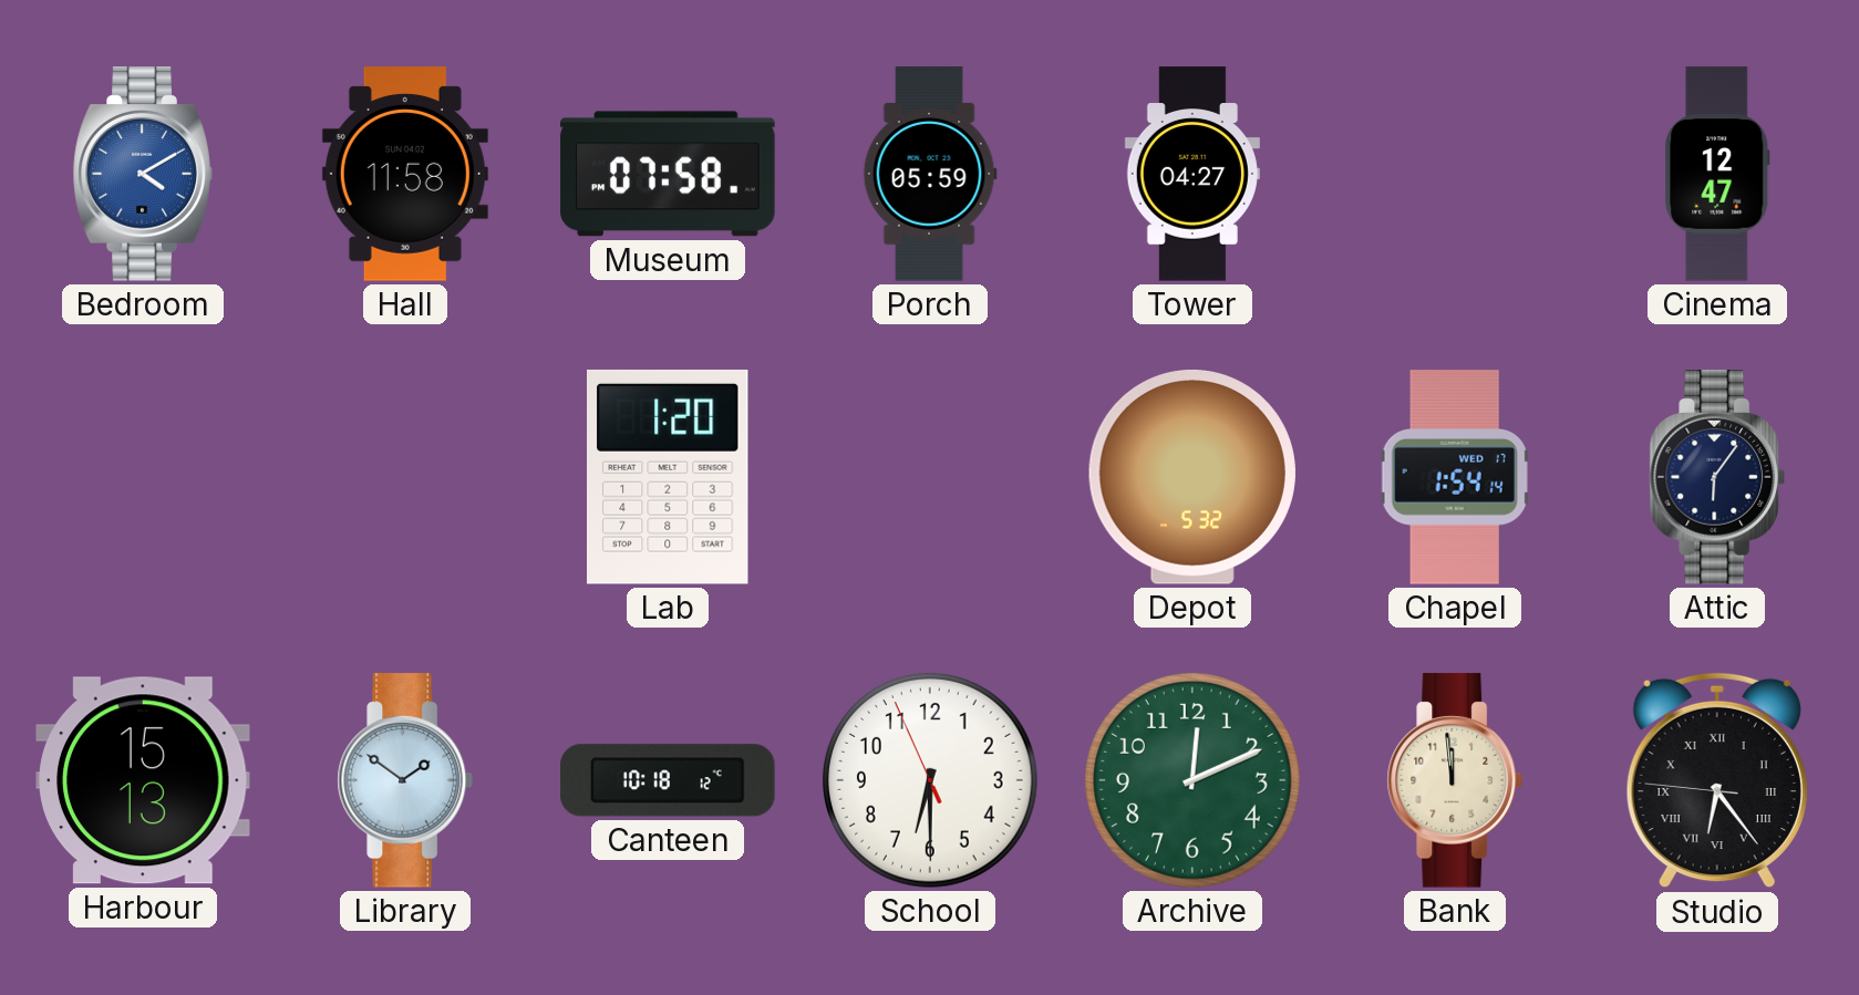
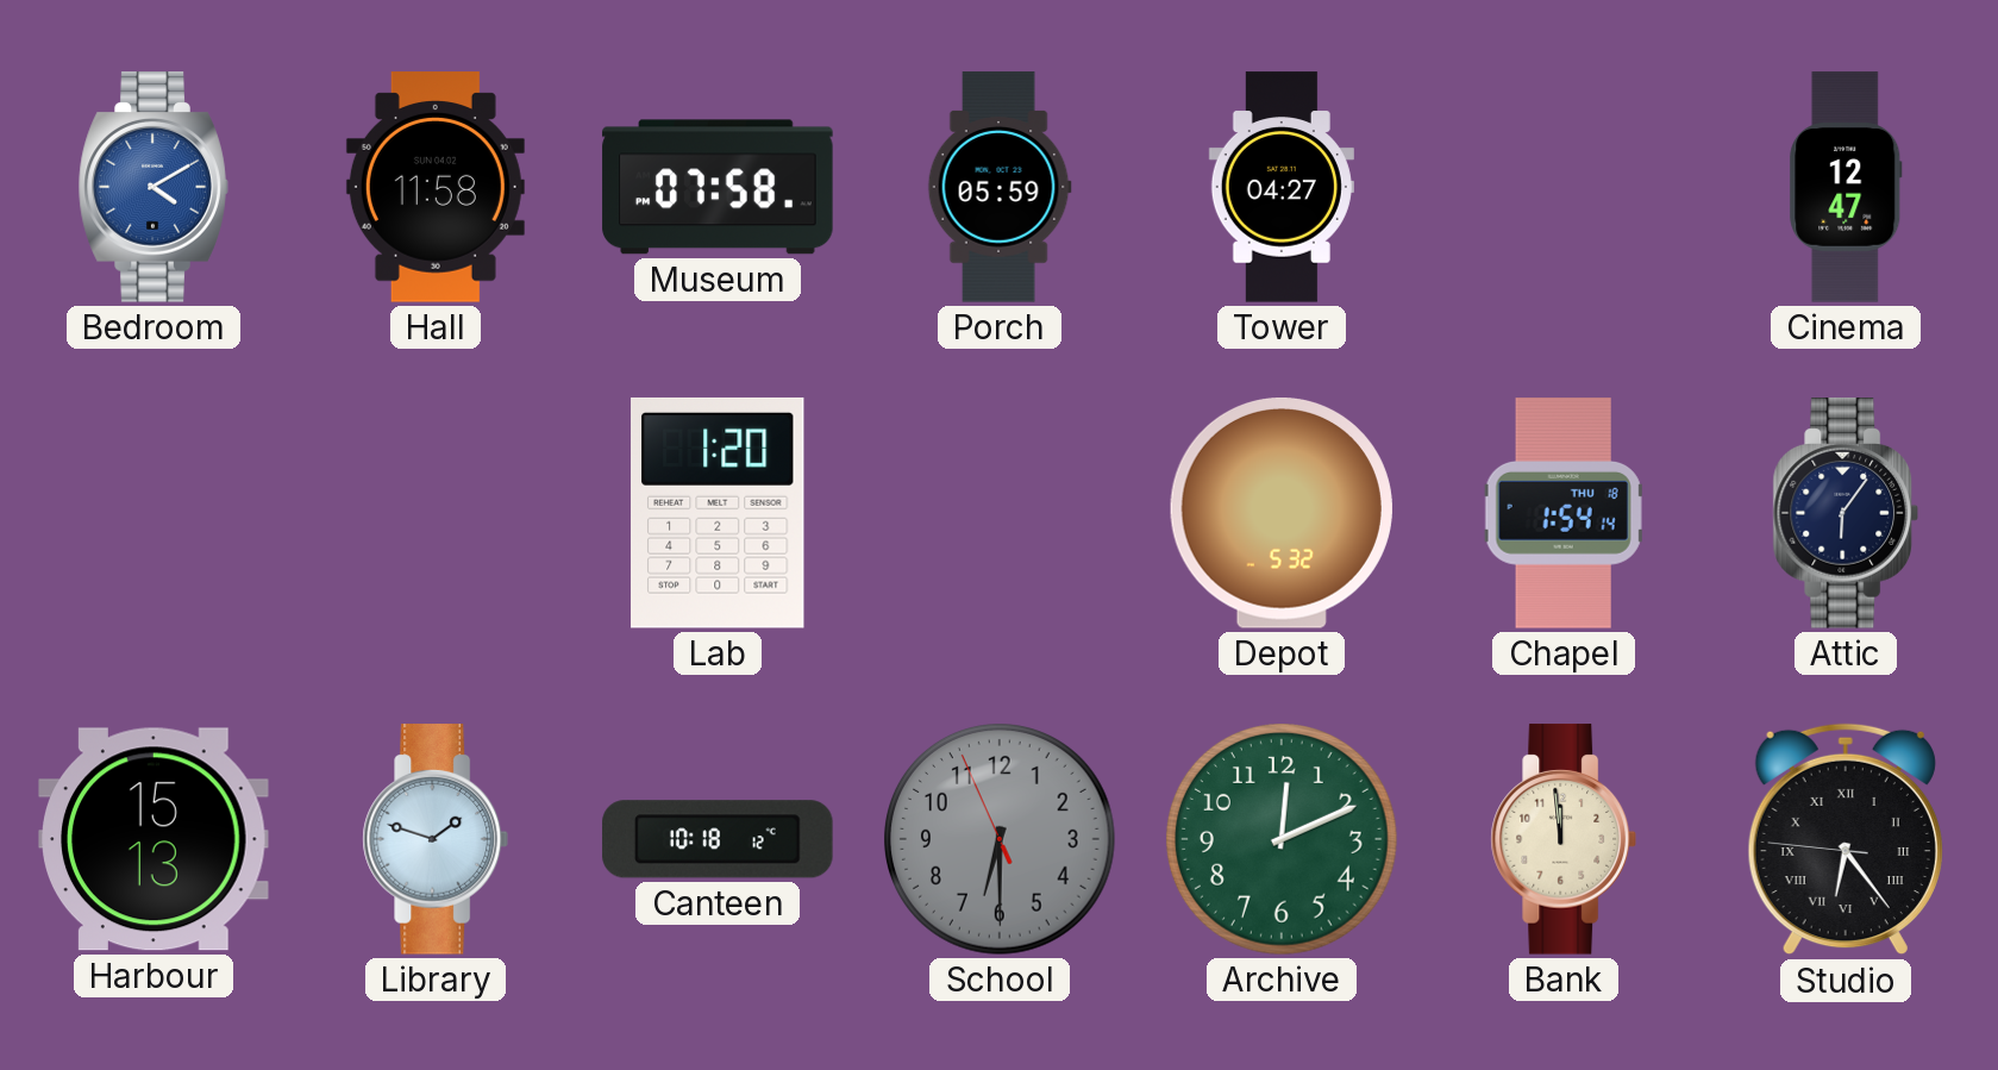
Chapel date: WED 17 -> THU 18
Library: 1:51 -> 1:48
School dial: white -> grey
